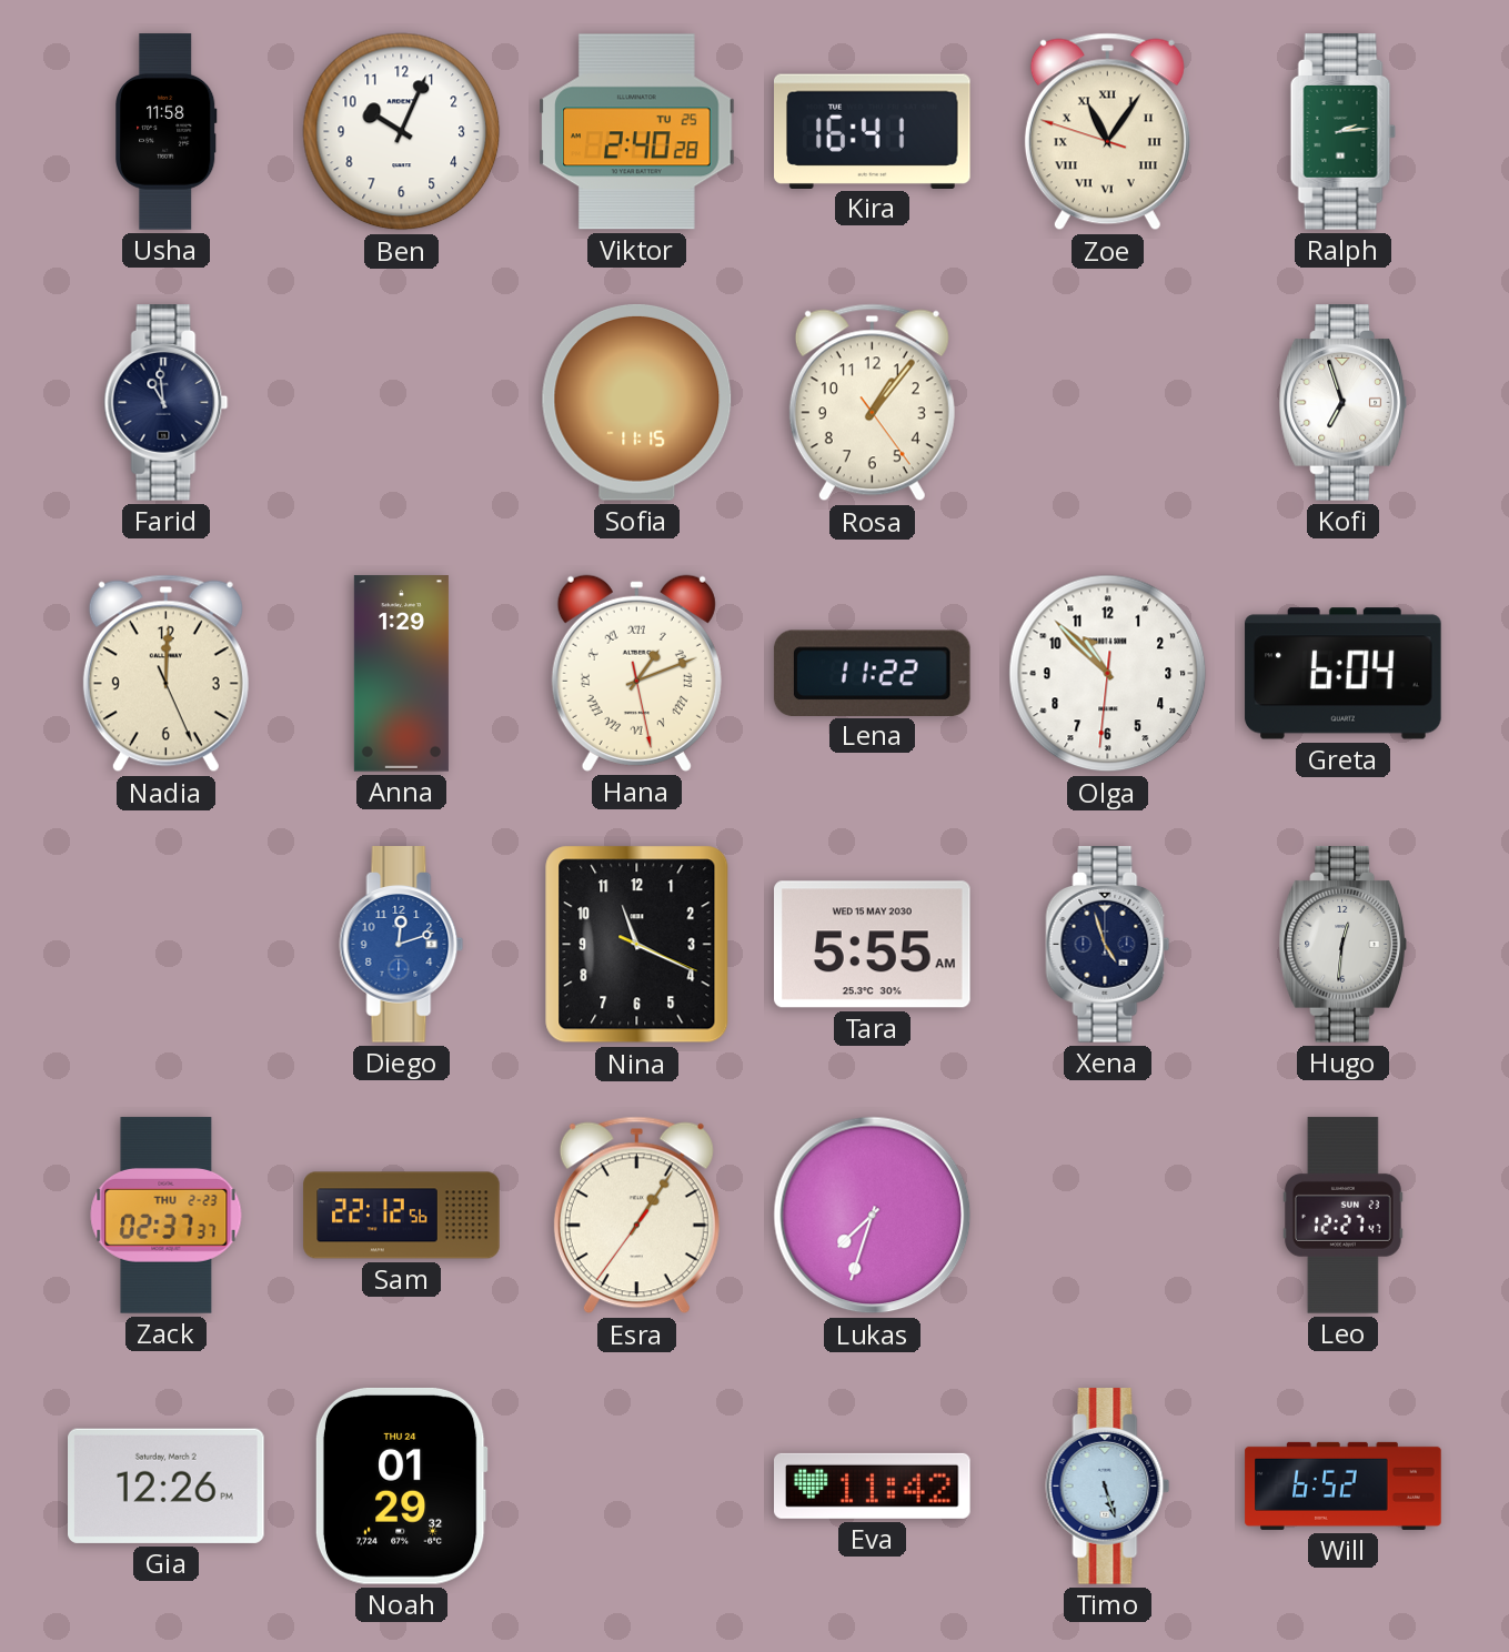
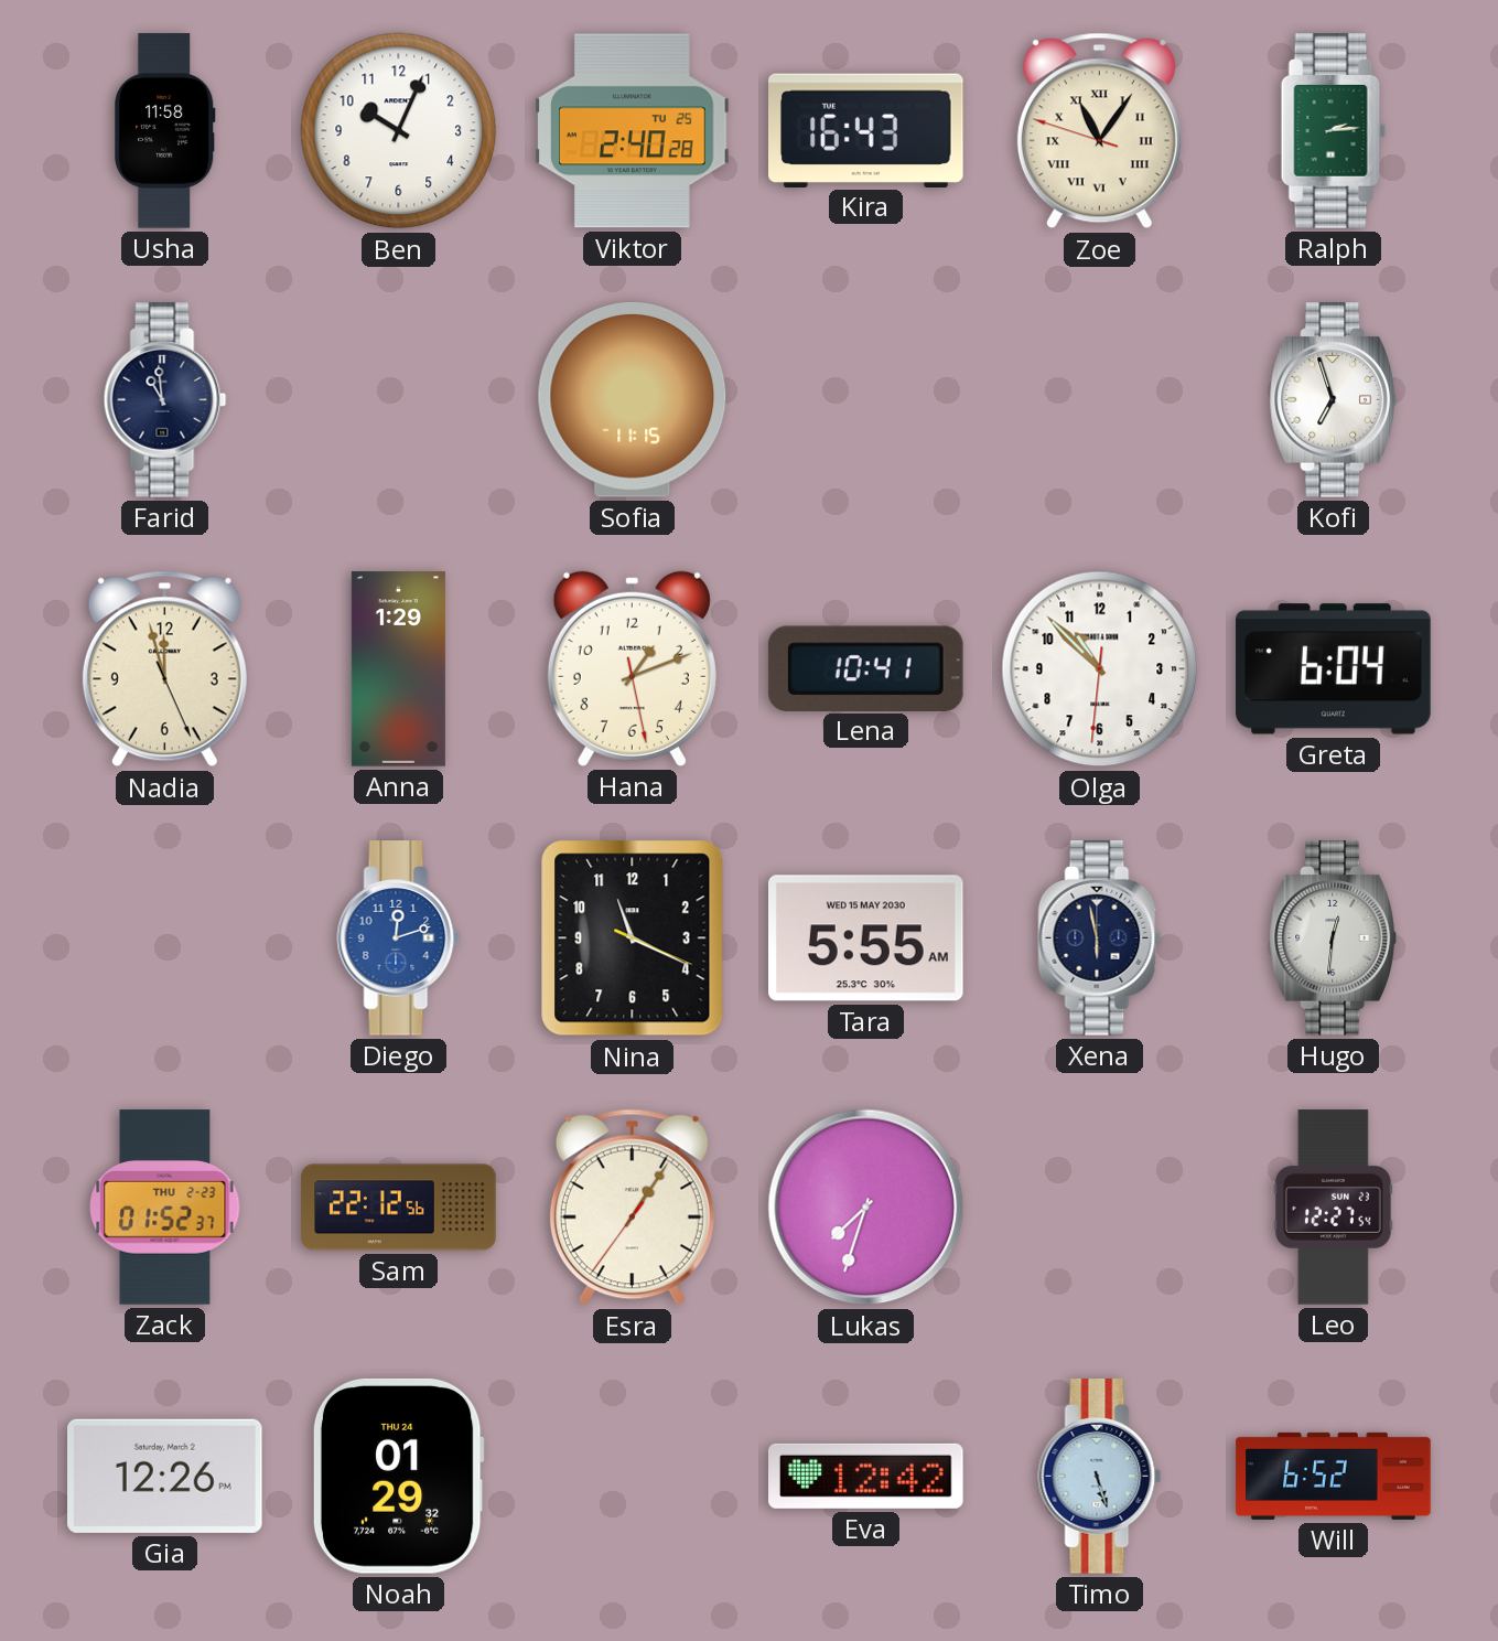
Kira: 16:41 -> 16:43
Rosa: 1:06 -> none
Nadia: 12:00 -> 11:57
Hana numerals: Roman -> Arabic
Lena: 11:22 -> 10:41
Xena: 4:57 -> 5:58
Zack: 02:37 -> 01:52
Leo: 12:27:47 -> 12:27:54
Eva: 11:42 -> 12:42
